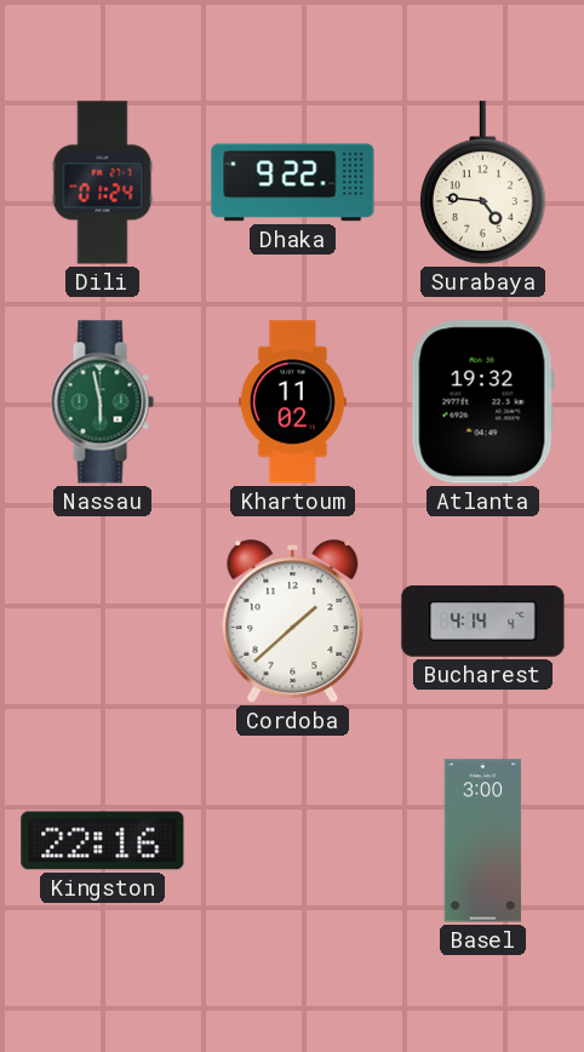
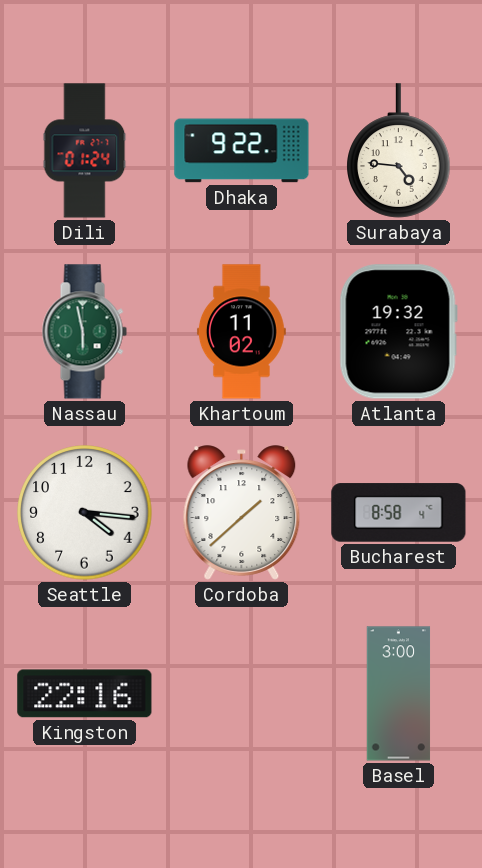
Seattle: none -> 4:16
Bucharest: 4:14 -> 8:58
